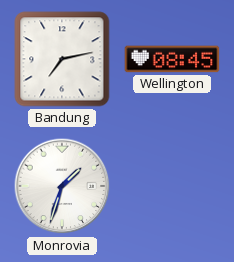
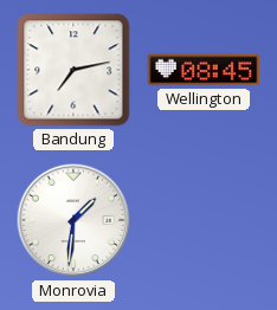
Monrovia: 1:33 -> 1:31
